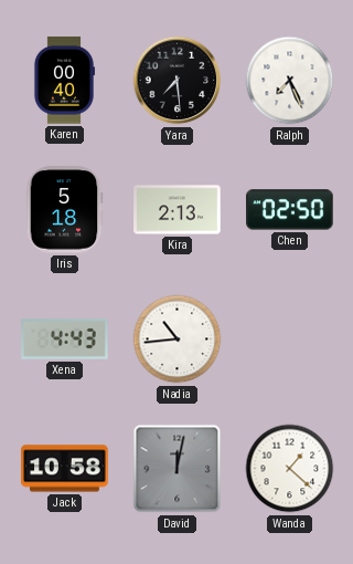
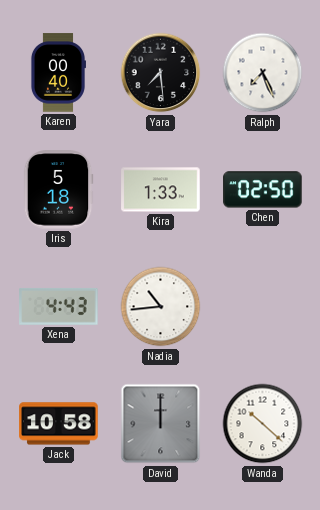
Kira: 2:13 -> 1:33
David: 12:02 -> 12:00
Wanda: 1:22 -> 10:22
